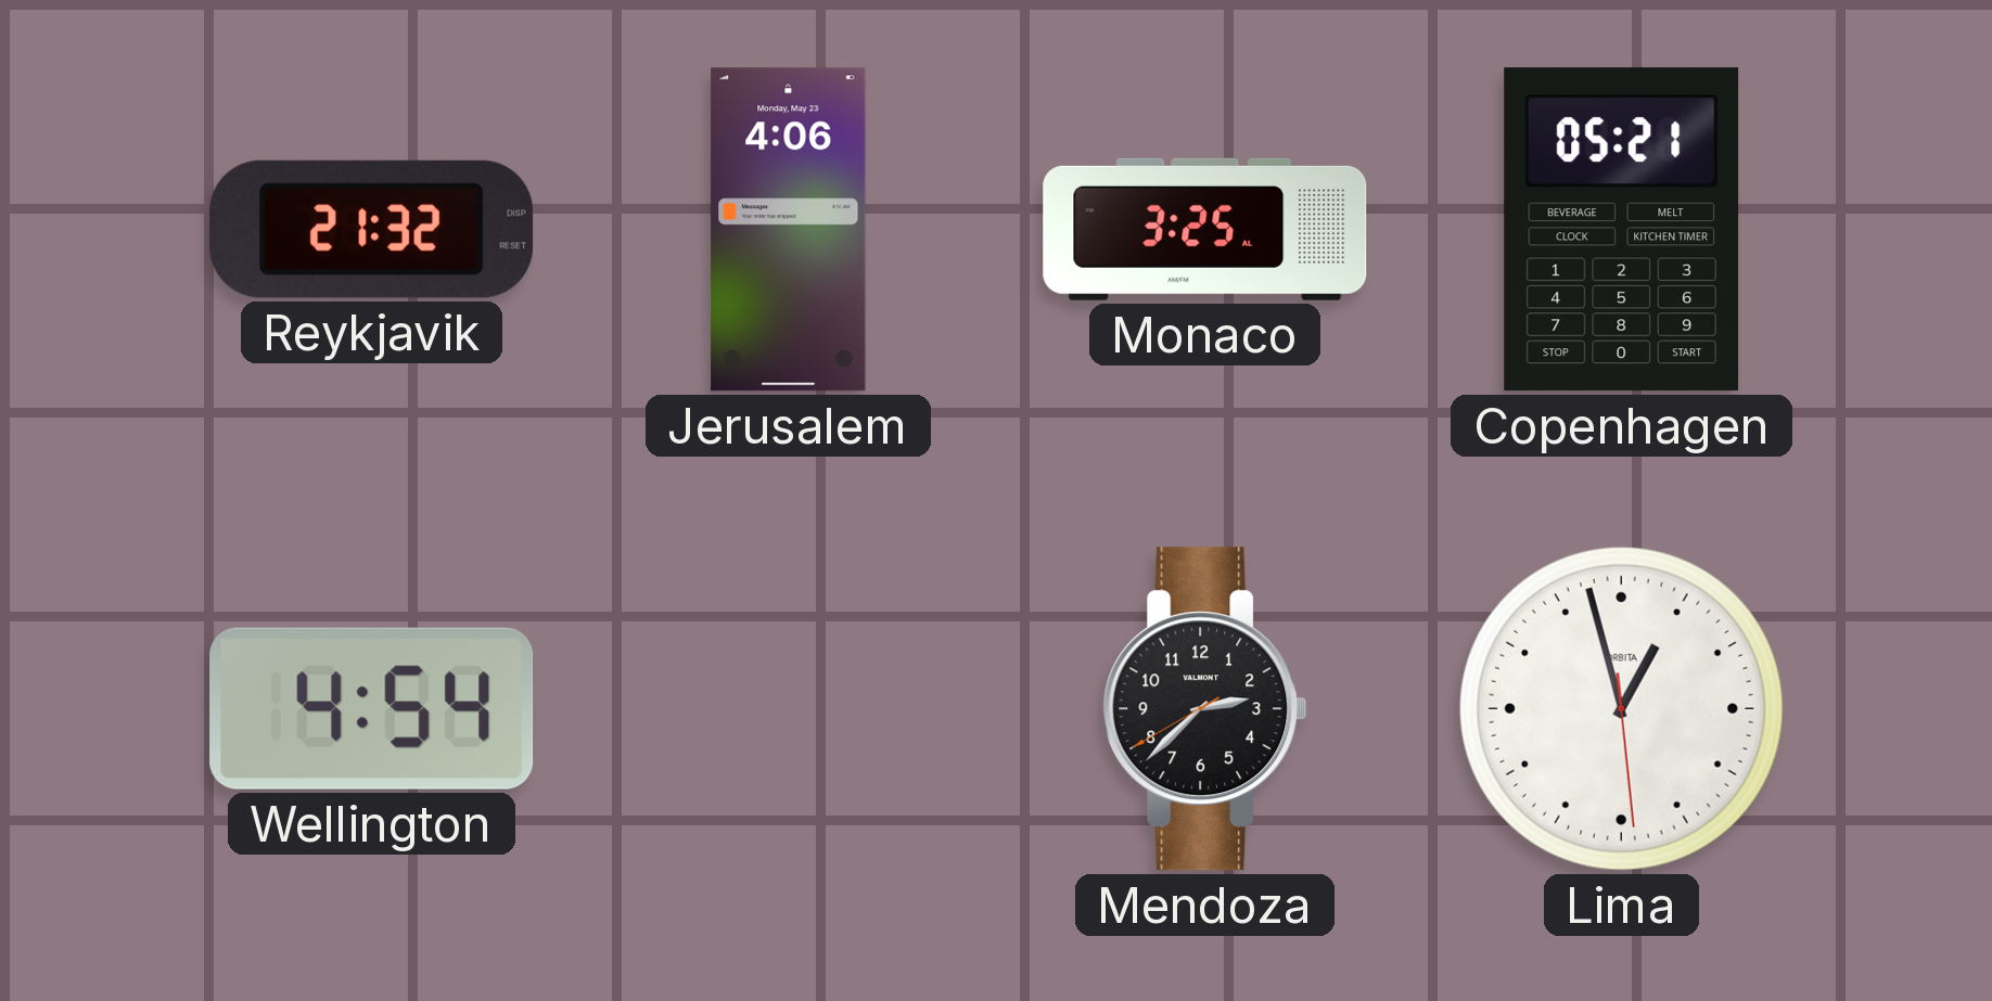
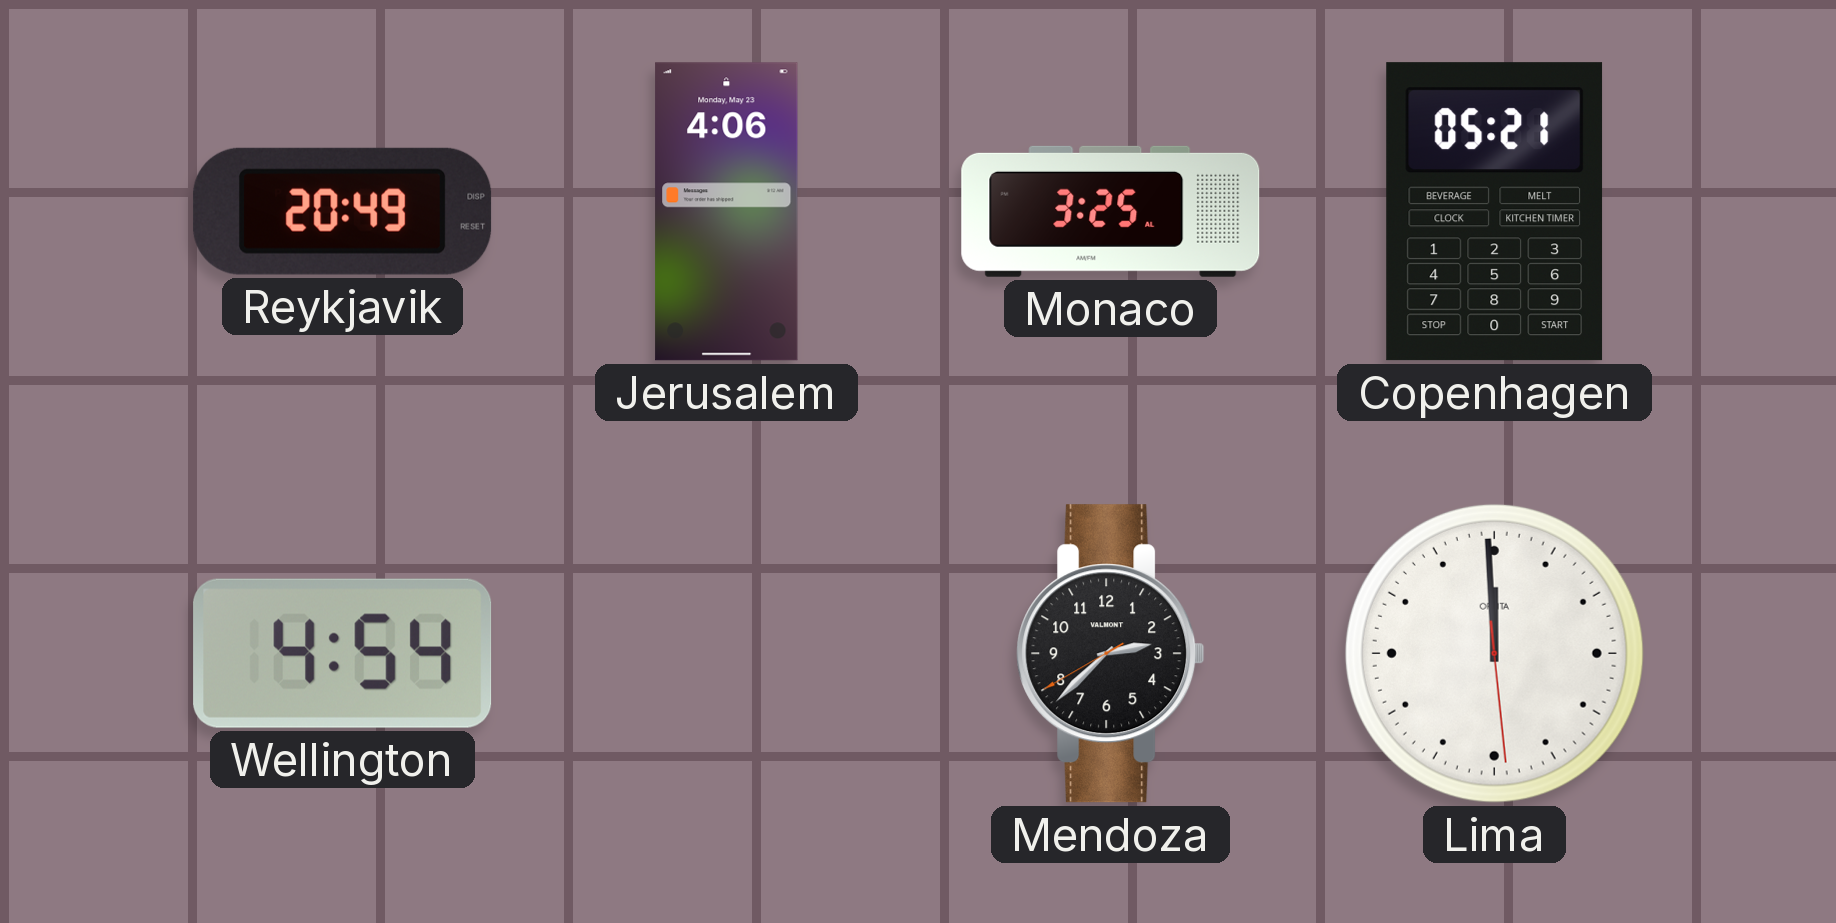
Reykjavik: 21:32 -> 20:49
Lima: 12:57 -> 11:59
